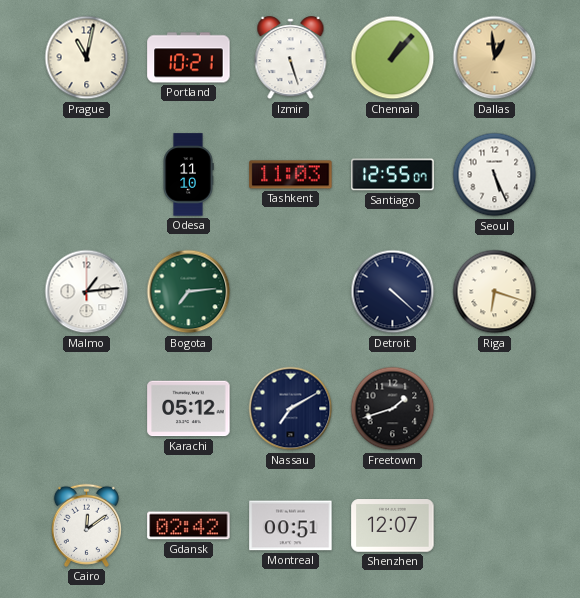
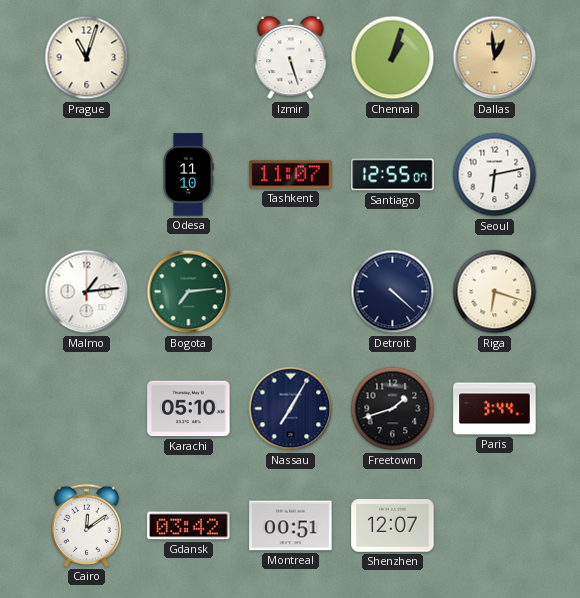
Prague: 11:02 -> 11:03
Portland: 10:21 -> none
Chennai: 1:07 -> 1:03
Tashkent: 11:03 -> 11:07
Seoul: 5:26 -> 6:13
Karachi: 05:12 -> 05:10
Nassau: 7:10 -> 7:05
Paris: none -> 3:44
Gdansk: 02:42 -> 03:42
